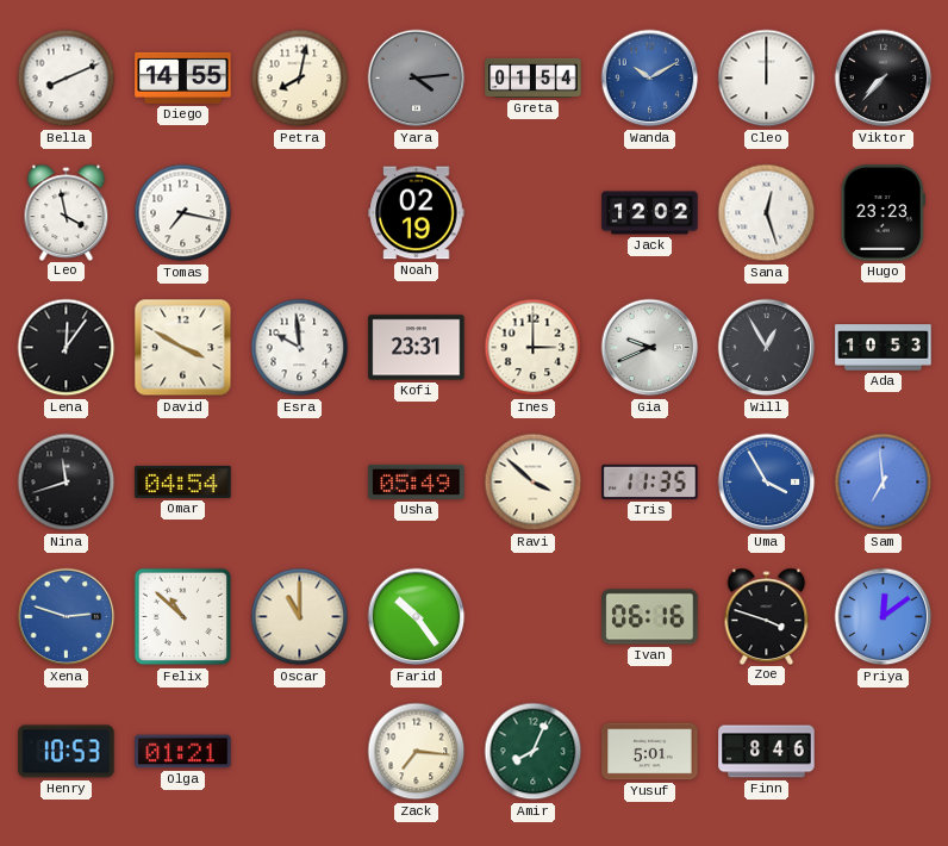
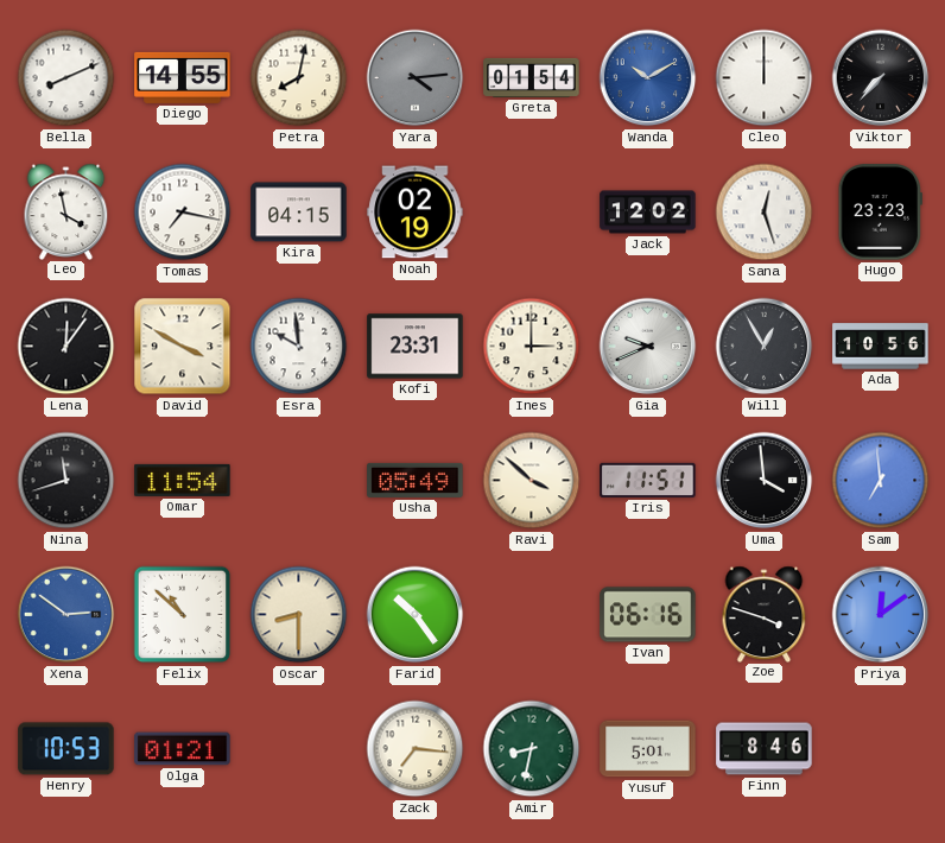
Kira: none -> 04:15
Ada: 10:53 -> 10:56
Omar: 04:54 -> 11:54
Iris: 11:35 -> 11:51
Uma: 3:55 -> 3:59
Uma dial: blue -> black
Xena: 2:48 -> 2:51
Oscar: 11:00 -> 8:30
Amir: 8:04 -> 8:32
